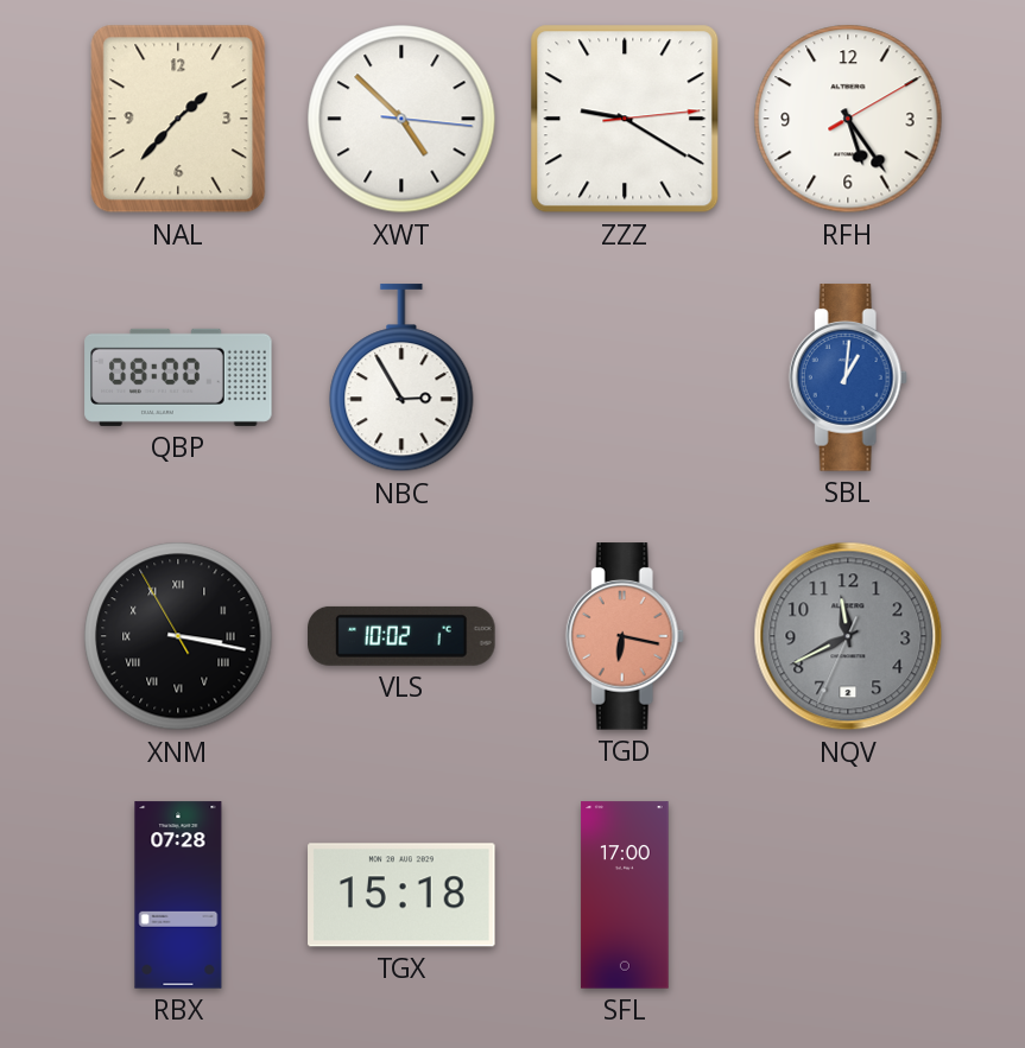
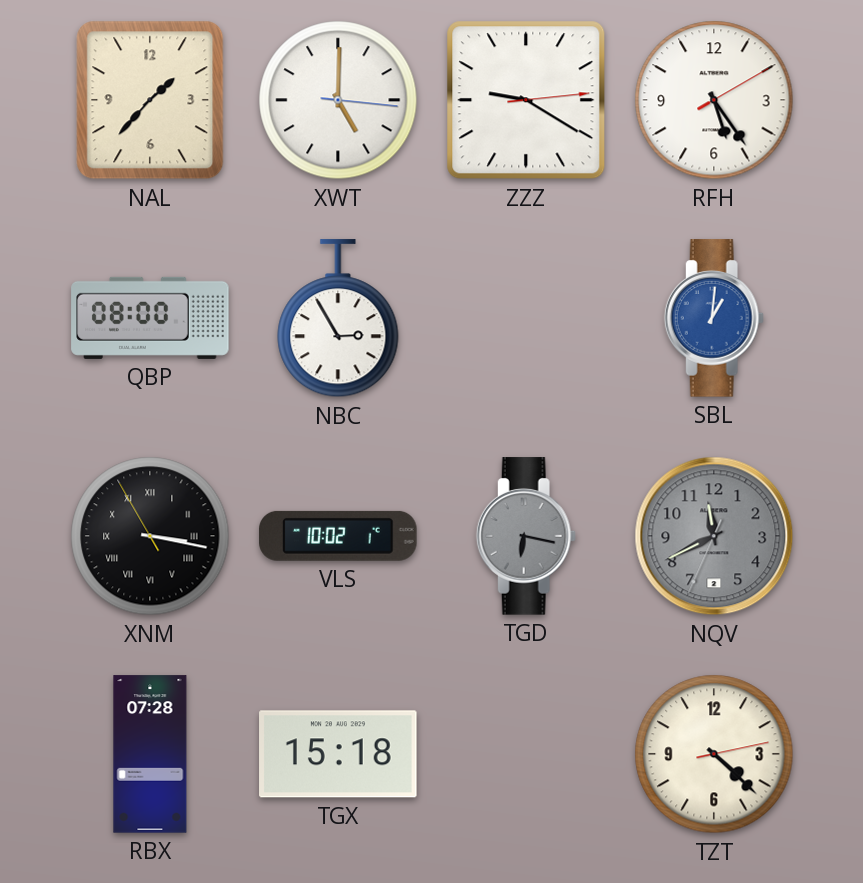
XWT: 4:52 -> 5:00
TGD dial: salmon -> grey
SFL: 17:00 -> none
TZT: none -> 4:22
